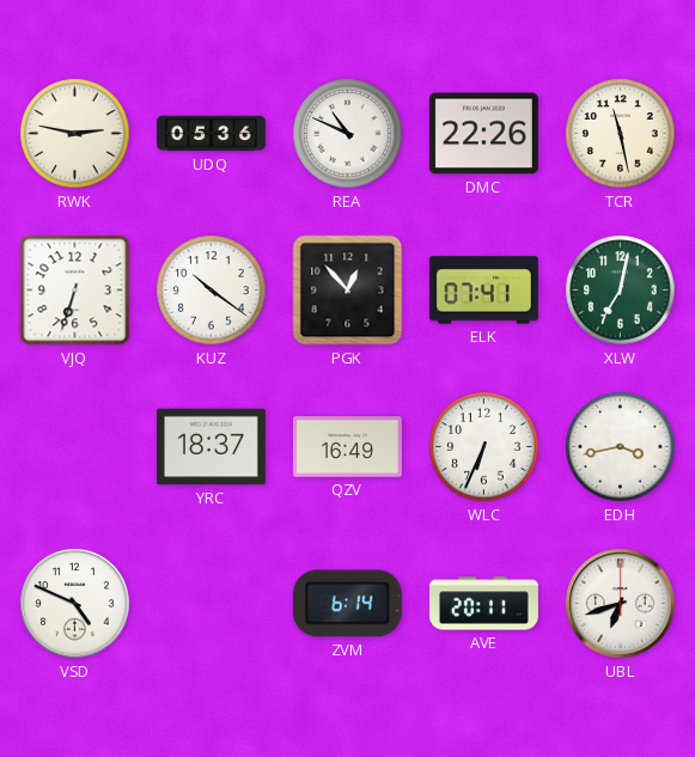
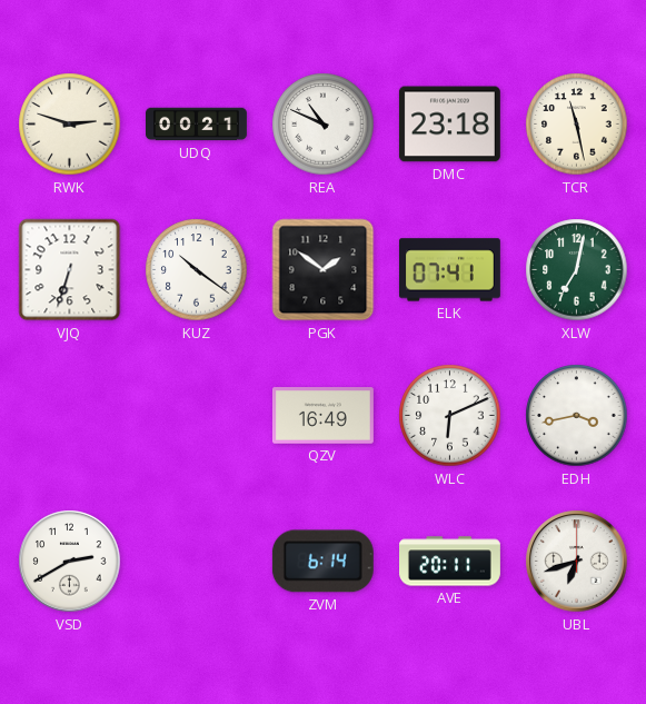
RWK: 2:47 -> 2:48
UDQ: 05:36 -> 00:21
DMC: 22:26 -> 23:18
PGK: 12:53 -> 1:51
YRC: 18:37 -> none
WLC: 6:34 -> 6:11
VSD: 4:49 -> 2:40
